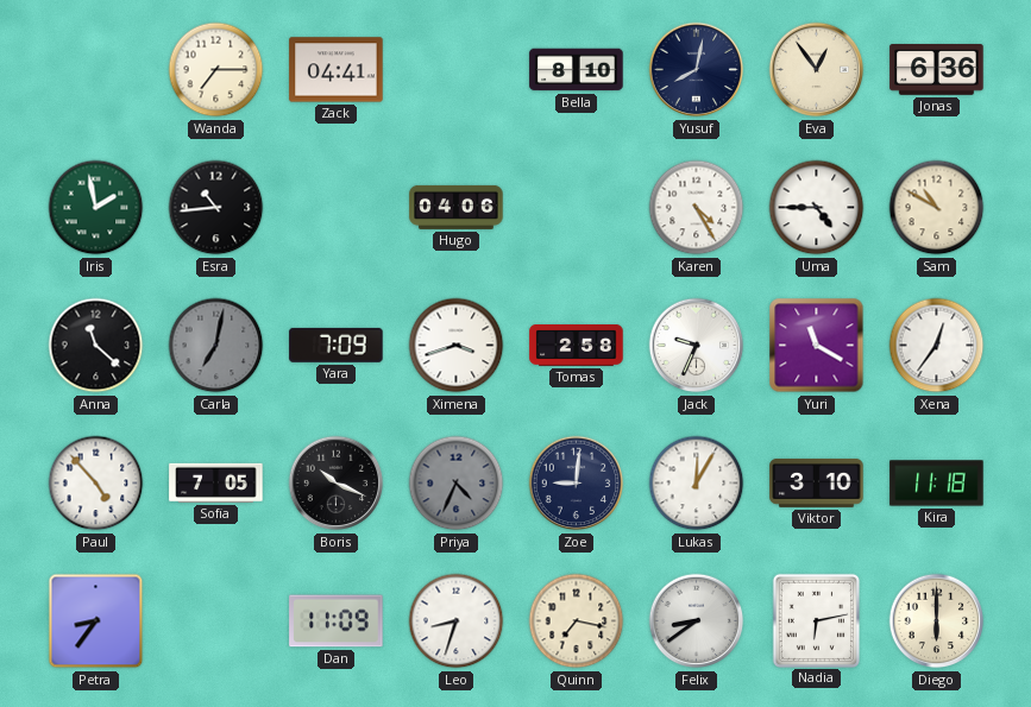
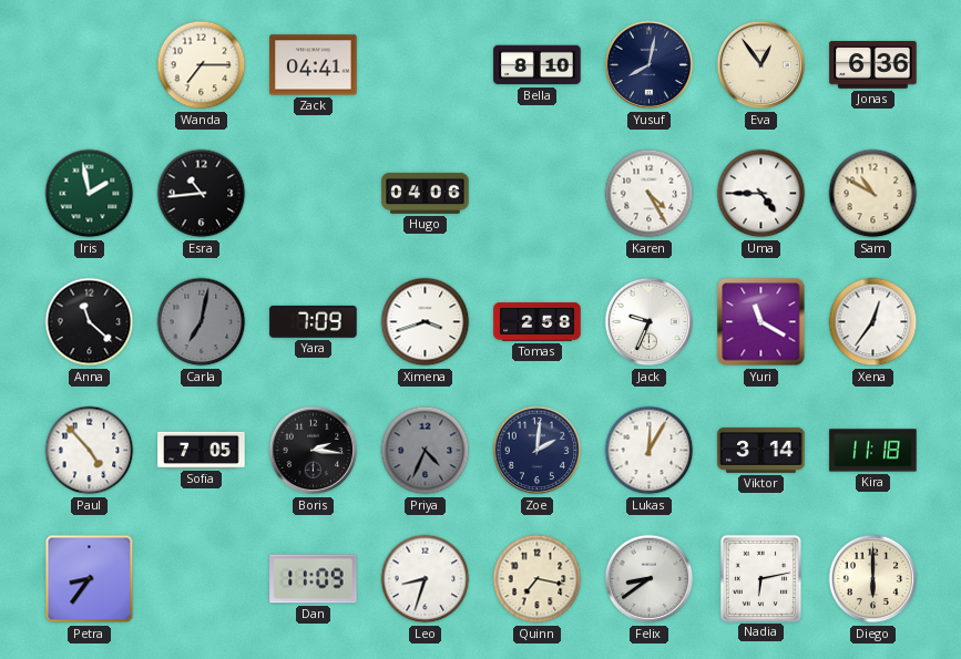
Boris: 10:19 -> 2:16
Zoe: 9:01 -> 2:01
Viktor: 3:10 -> 3:14
